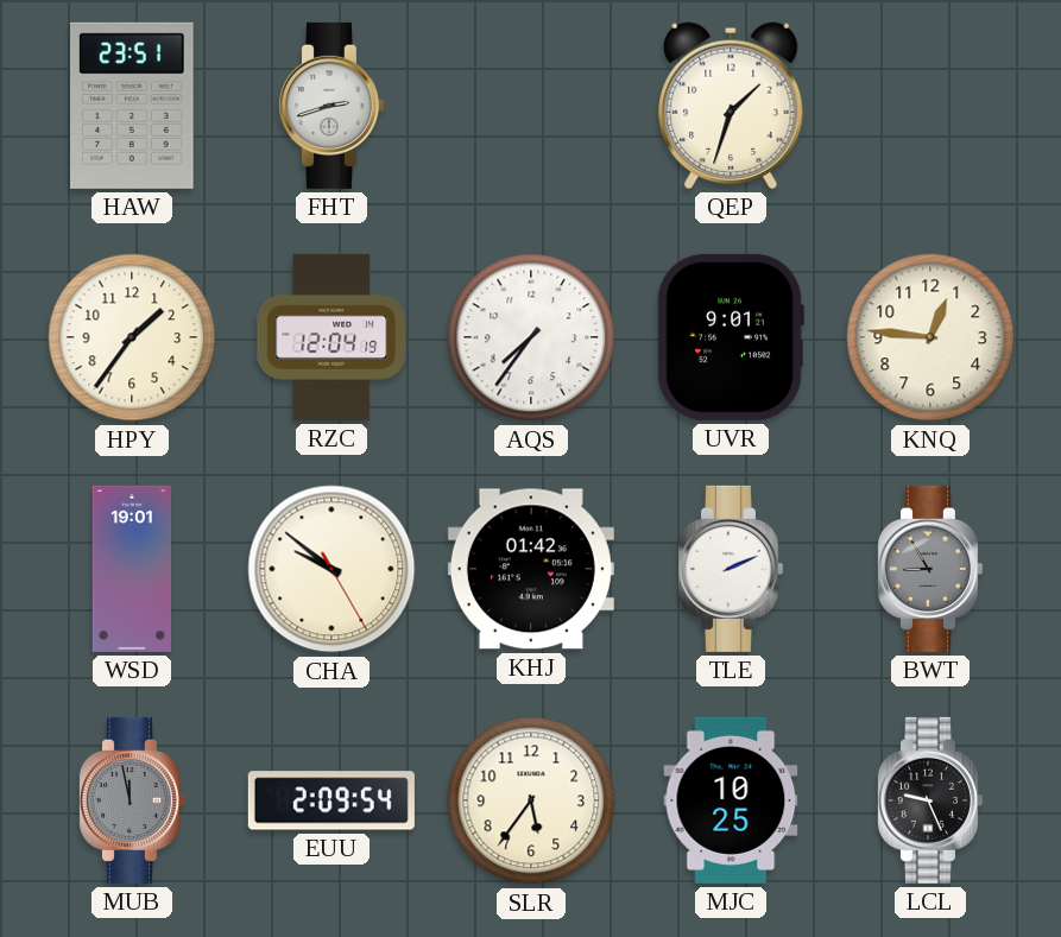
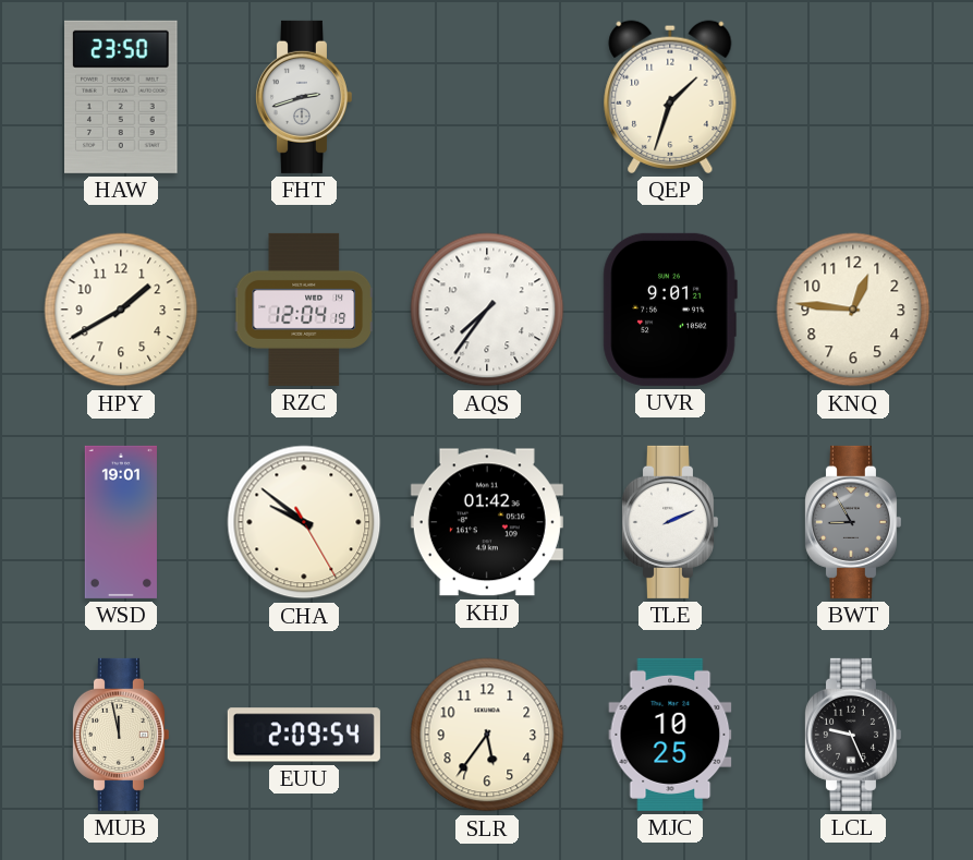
HAW: 23:51 -> 23:50
HPY: 1:36 -> 1:40
MUB dial: grey -> cream
